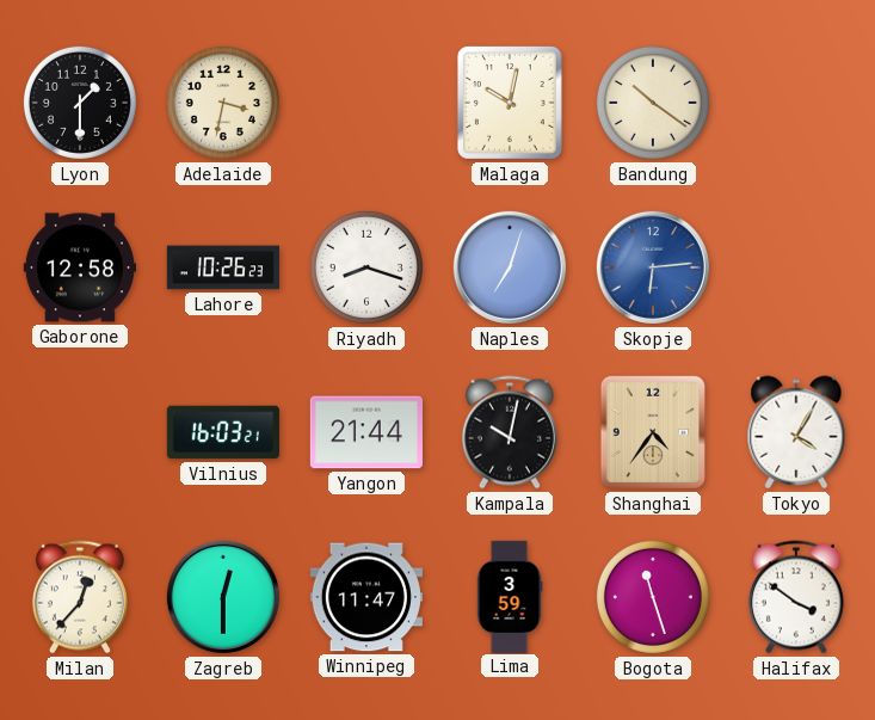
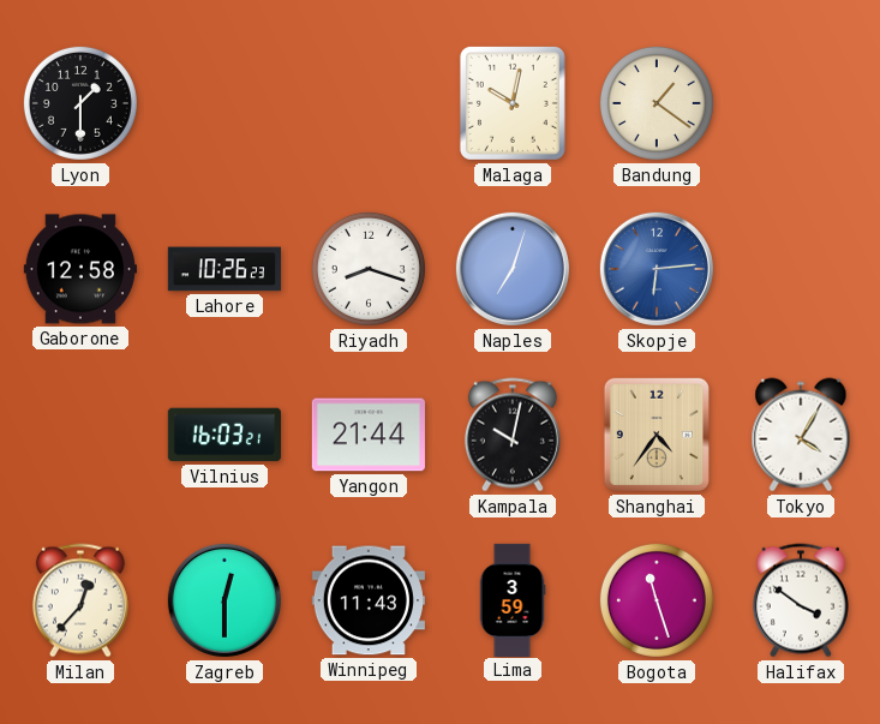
Adelaide: 3:32 -> none
Bandung: 10:21 -> 1:21
Winnipeg: 11:47 -> 11:43
